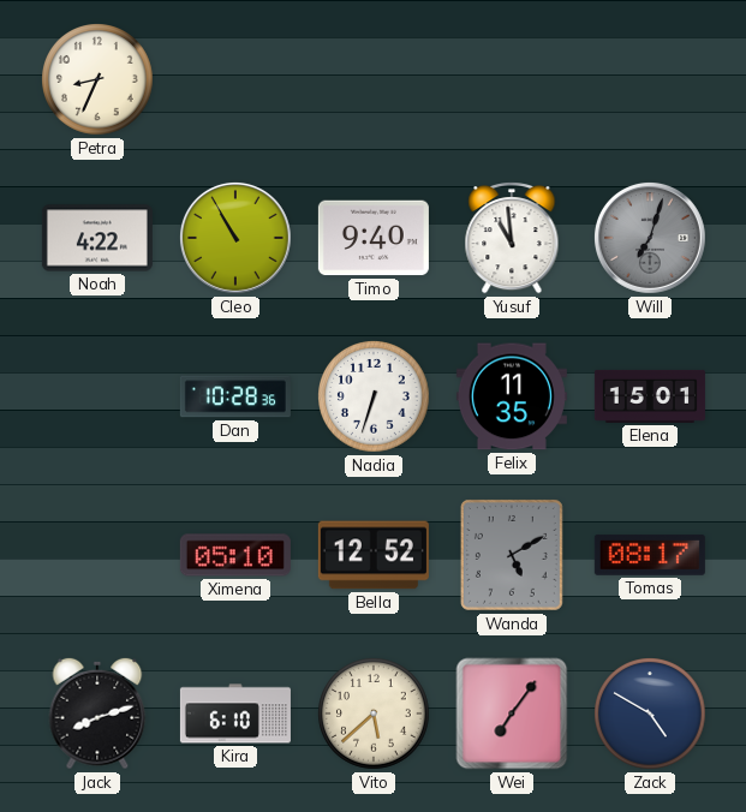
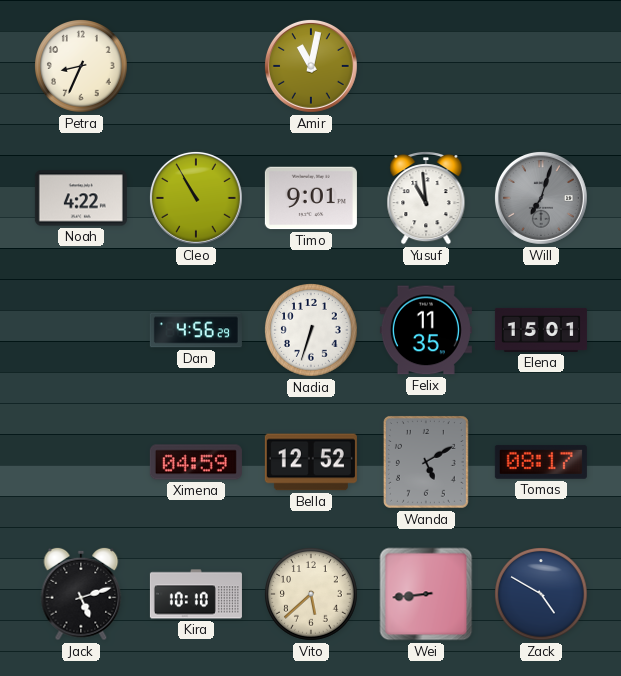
Amir: none -> 11:02
Timo: 9:40 -> 9:01
Dan: 10:28 -> 4:56
Ximena: 05:10 -> 04:59
Jack: 8:12 -> 5:12
Kira: 6:10 -> 10:10
Wei: 7:06 -> 8:44
